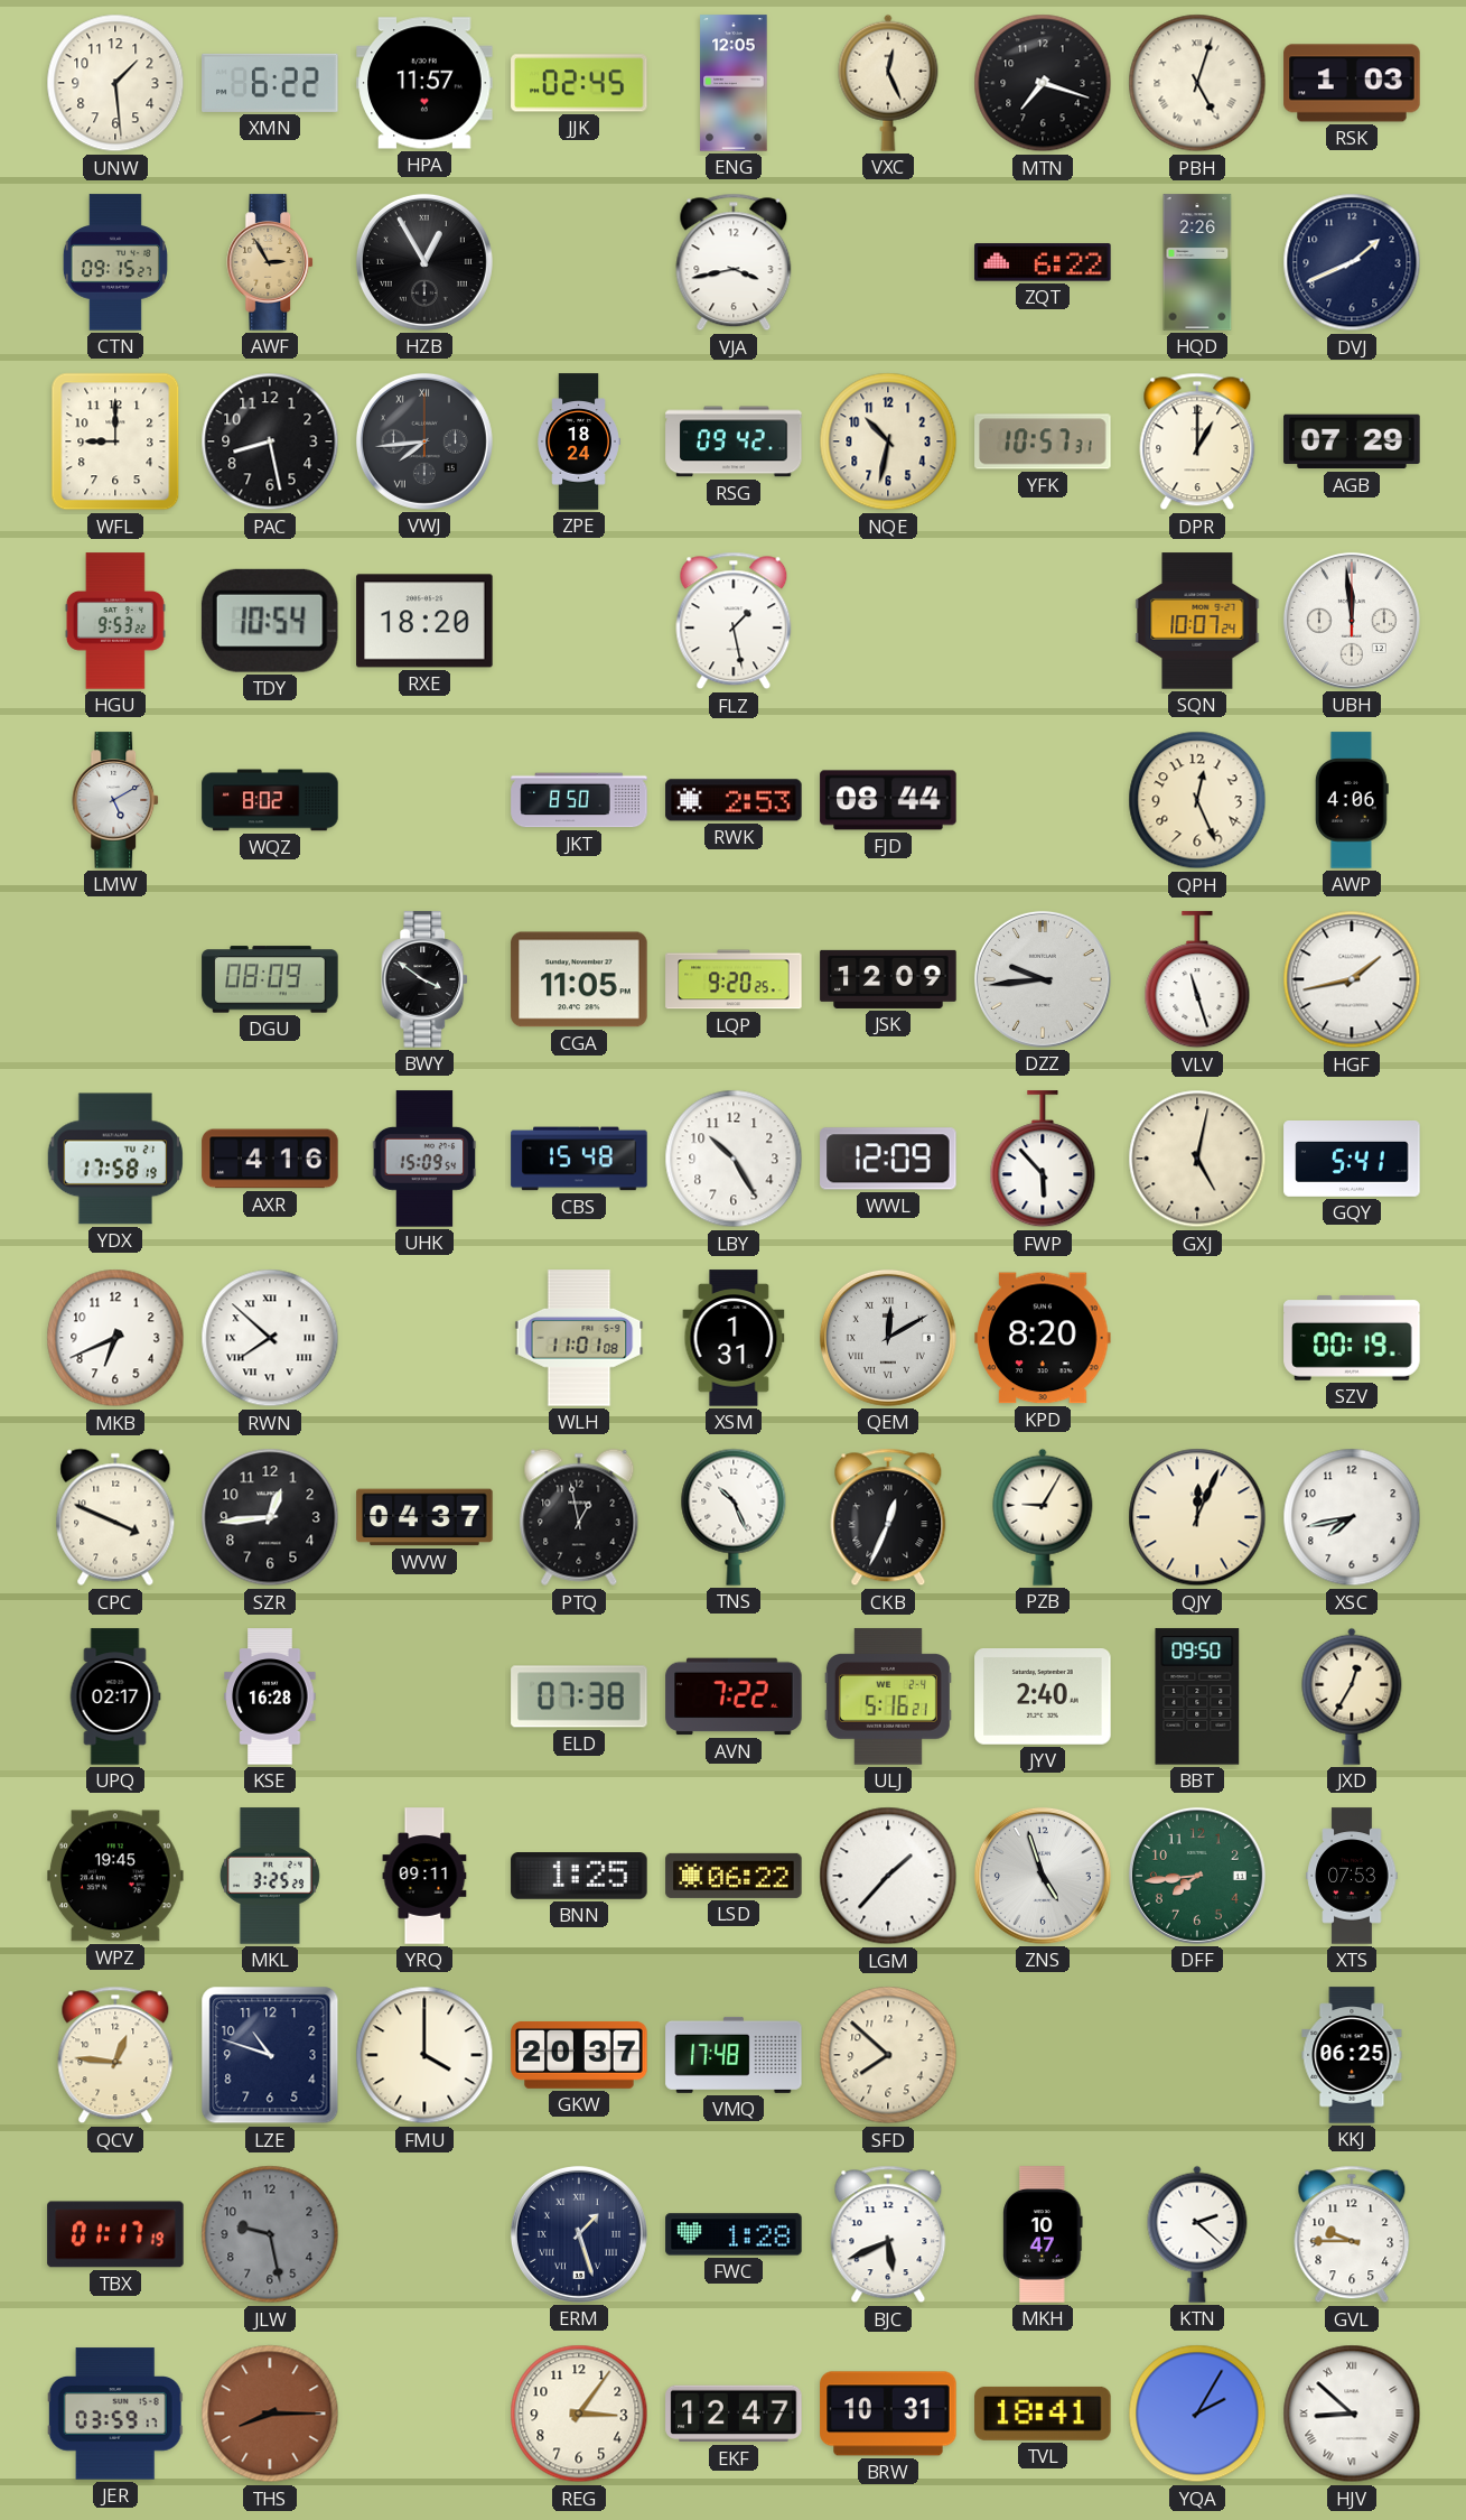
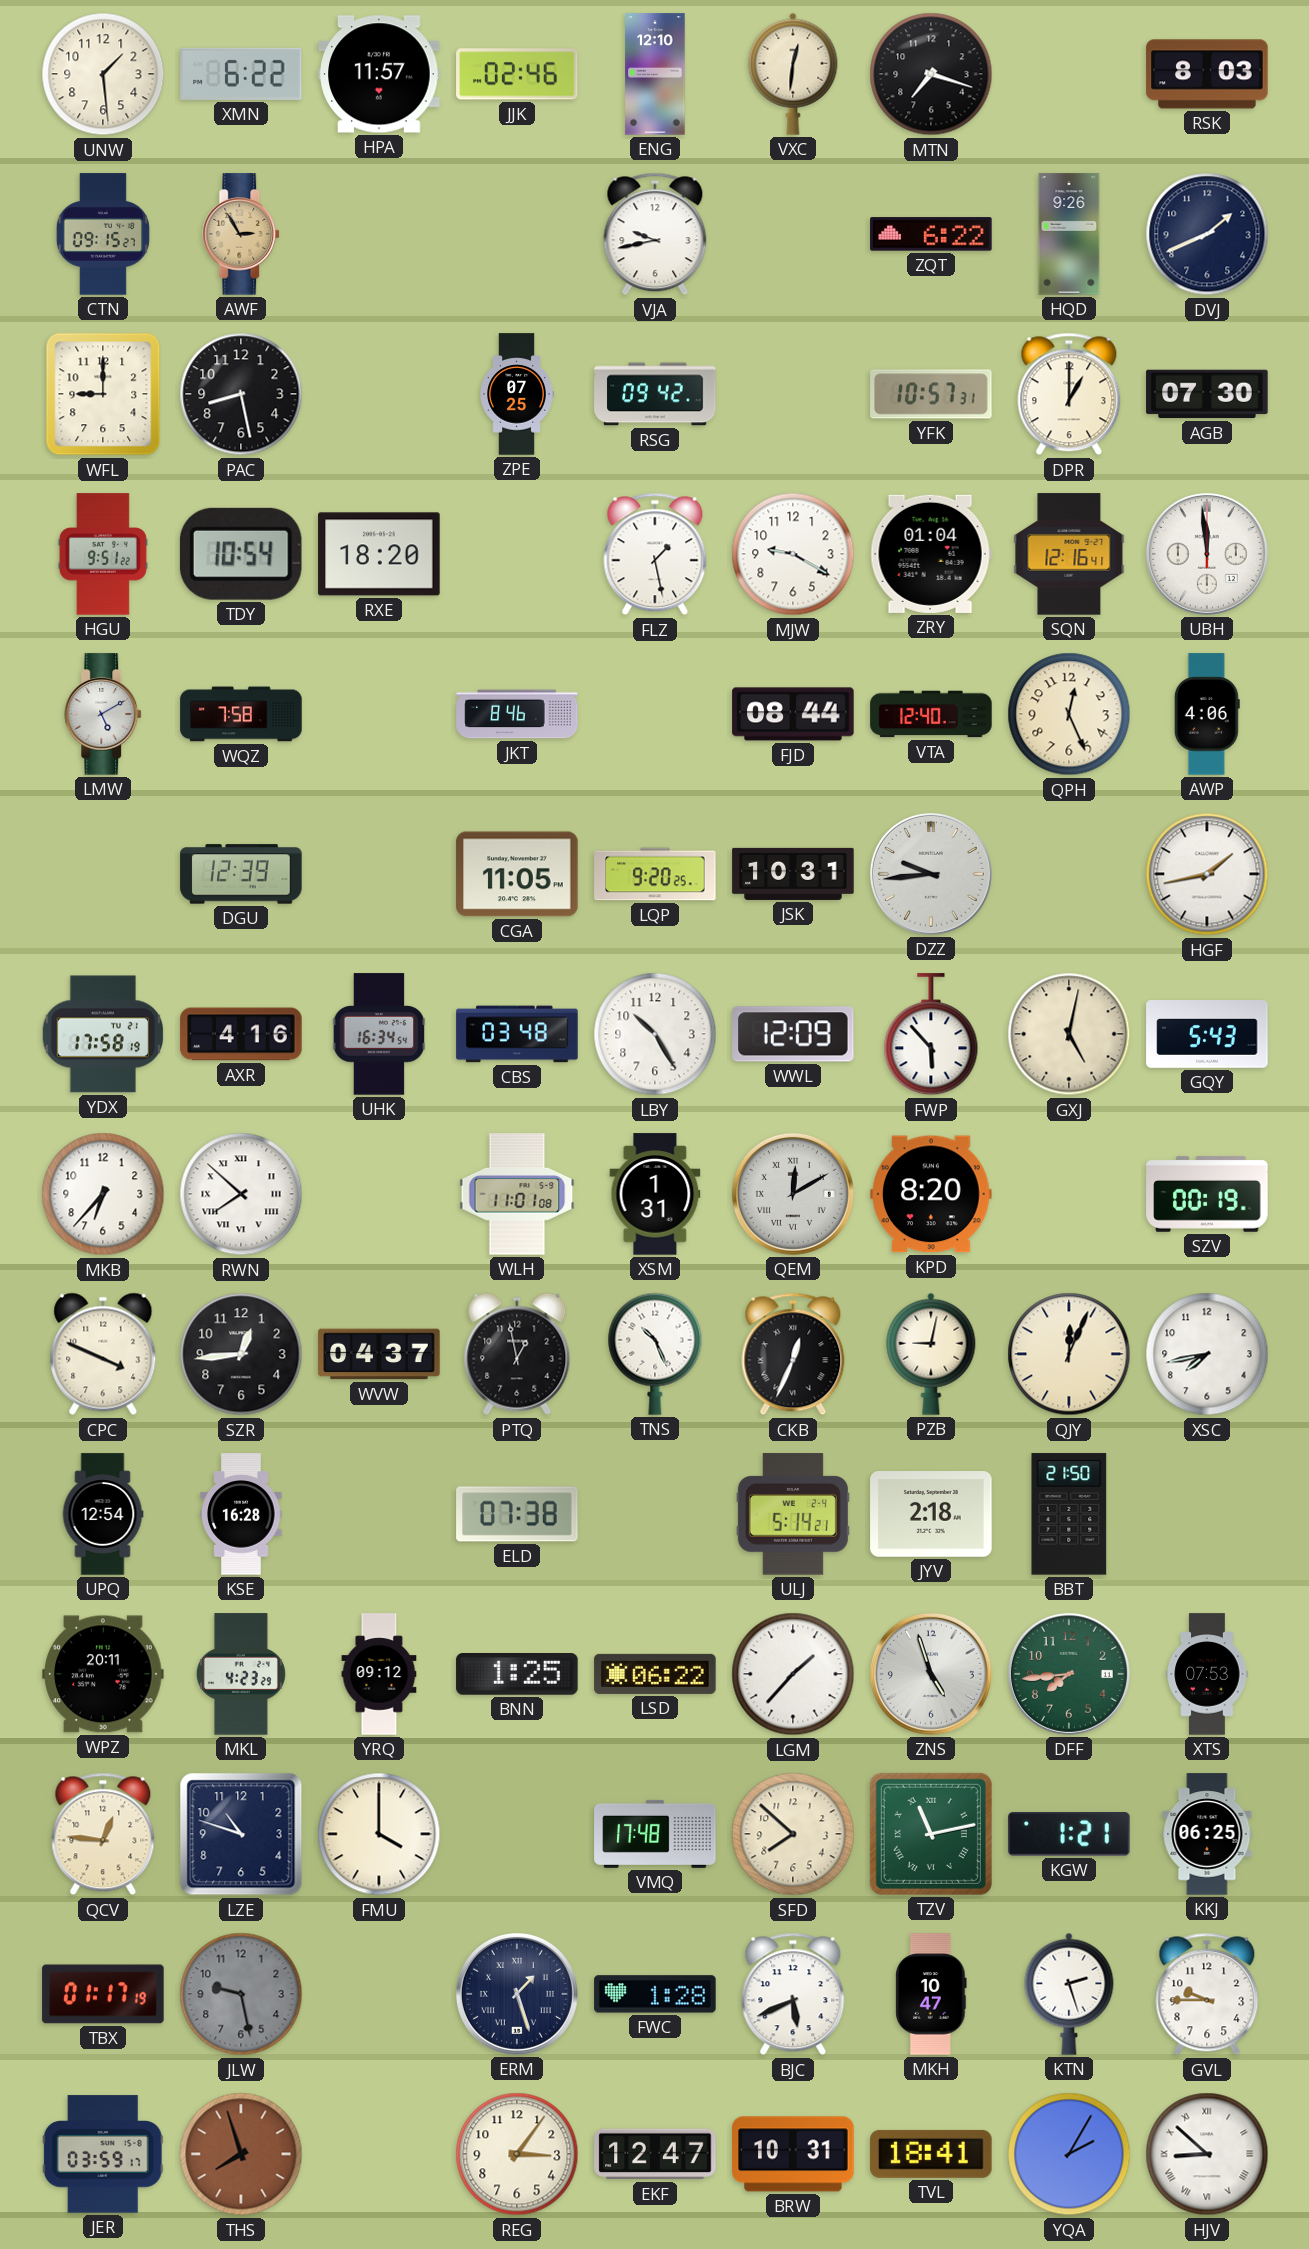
JJK: 02:45 -> 02:46
ENG: 12:05 -> 12:10
VXC: 12:26 -> 12:31
PBH: 5:03 -> none
RSK: 1:03 -> 8:03
HZB: 12:55 -> none
VJA: 3:43 -> 9:43
HQD: 2:26 -> 9:26
VWJ: 7:44 -> none
ZPE: 18:24 -> 07:25
NQE: 10:32 -> none
AGB: 07:29 -> 07:30
HGU: 9:53 -> 9:51
MJW: none -> 9:20
ZRY: none -> 01:04
SQN: 10:07 -> 12:16
WQZ: 8:02 -> 7:58
JKT: 8:50 -> 8:46
RWK: 2:53 -> none
VTA: none -> 12:40
DGU: 08:09 -> 12:39
BWY: 3:51 -> none
JSK: 12:09 -> 10:31
VLV: 11:27 -> none
UHK: 15:09 -> 16:34
CBS: 15:48 -> 03:48
GQY: 5:41 -> 5:43
MKB: 6:41 -> 6:37
PZB: 9:05 -> 9:02
UPQ: 02:17 -> 12:54
AVN: 7:22 -> none
ULJ: 5:16 -> 5:14
JYV: 2:40 -> 2:18
BBT: 09:50 -> 21:50
JXD: 12:35 -> none
WPZ: 19:45 -> 20:11
MKL: 3:25 -> 4:23
YRQ: 09:11 -> 09:12
GKW: 20:37 -> none
TZV: none -> 11:13
KGW: none -> 1:21
KTN: 2:22 -> 2:27
THS: 8:15 -> 7:57
